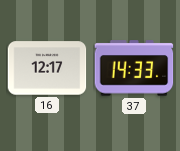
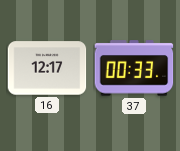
37: 14:33 -> 00:33
